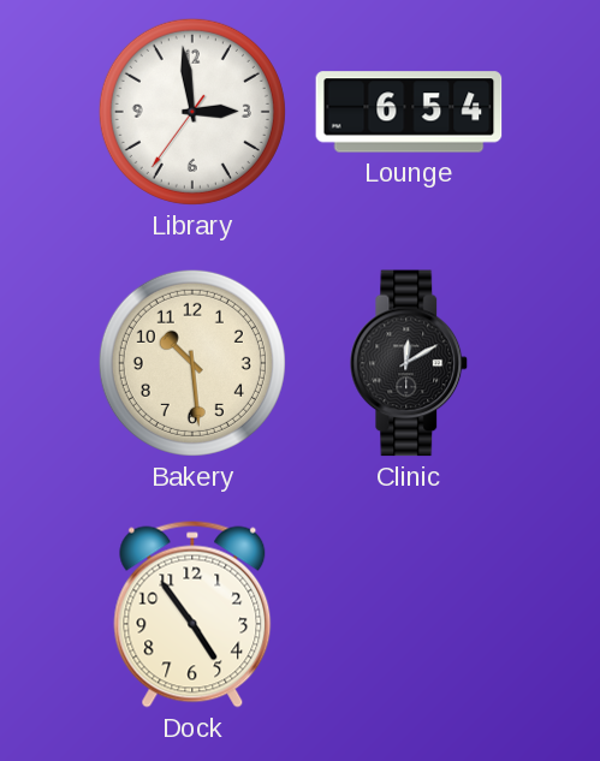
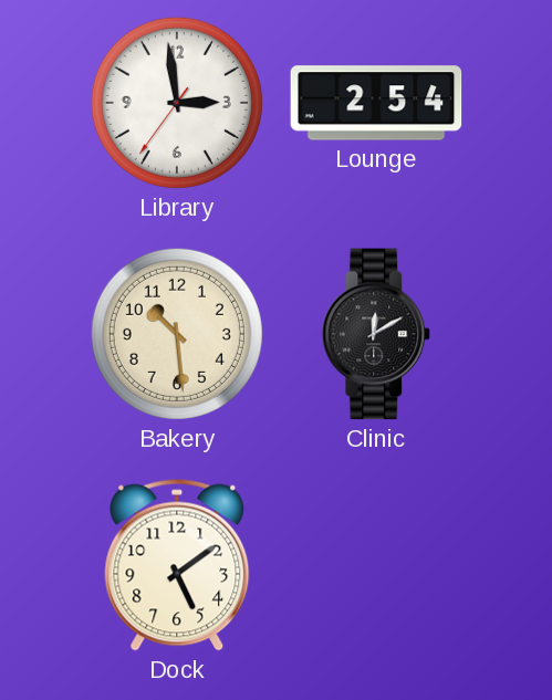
Lounge: 6:54 -> 2:54
Dock: 4:54 -> 5:09
